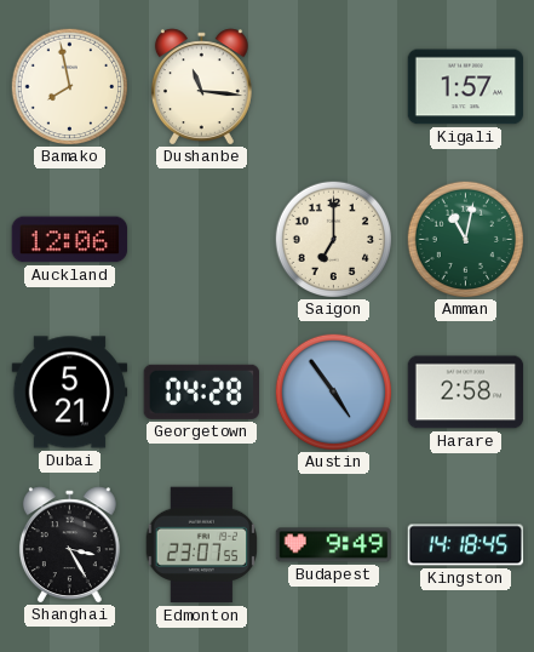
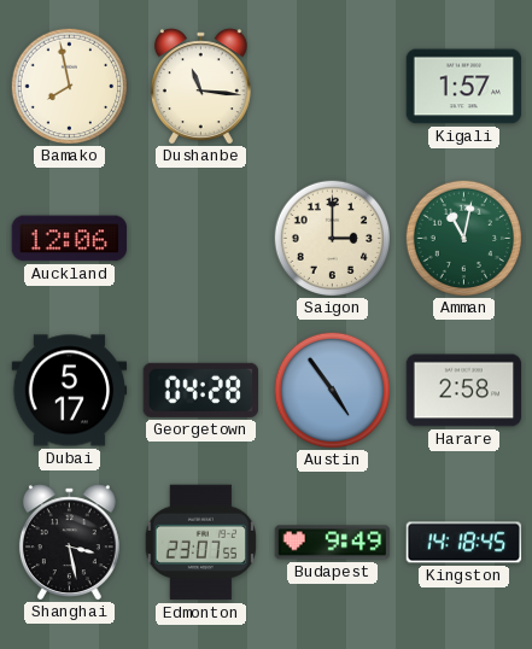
Saigon: 7:00 -> 3:00
Dubai: 5:21 -> 5:17
Shanghai: 3:25 -> 3:28
